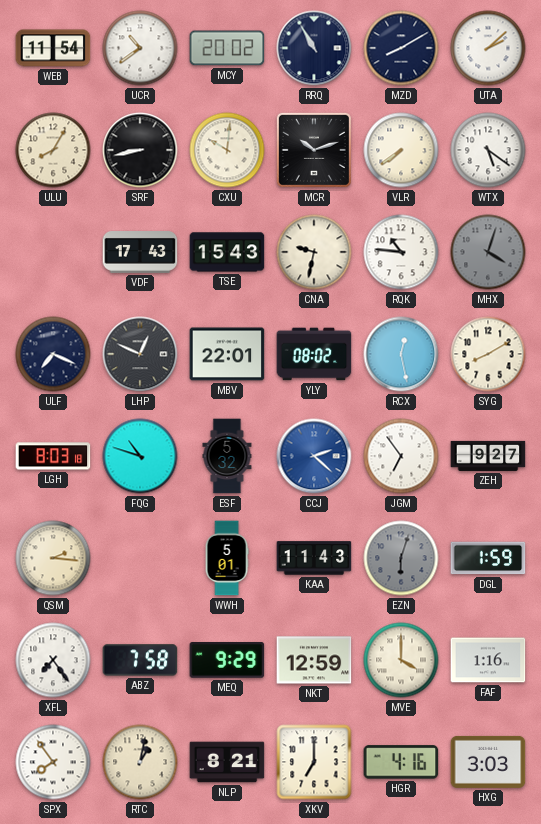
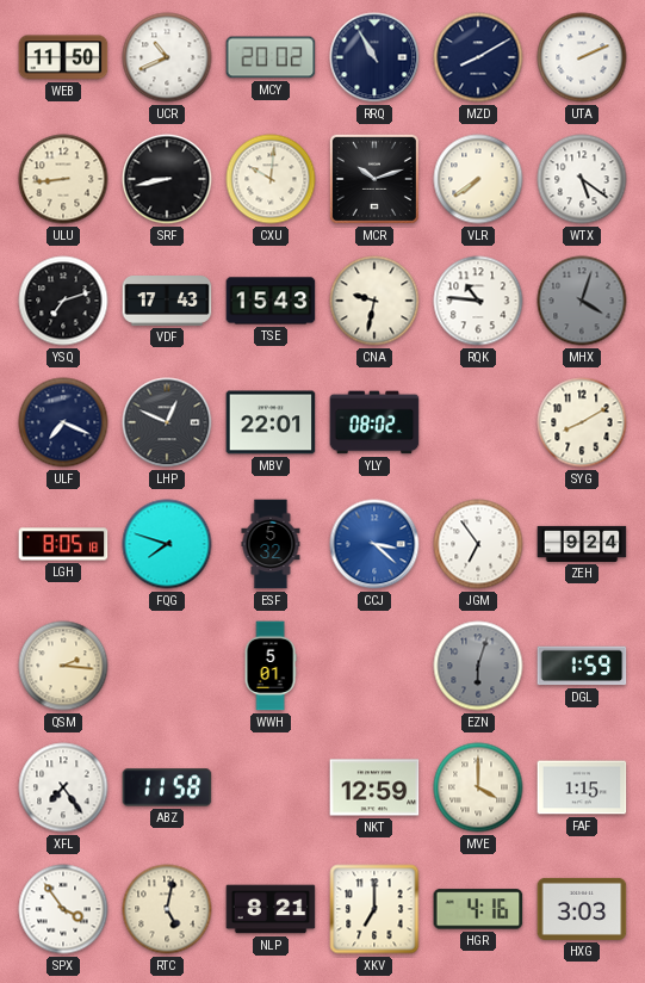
WEB: 11:54 -> 11:50
UCR: 10:39 -> 10:41
UTA: 2:08 -> 2:11
ULU: 8:05 -> 8:44
YSQ: none -> 7:12
RCX: 12:28 -> none
LGH: 8:03 -> 8:05
FQG: 10:48 -> 7:48
CCJ: 2:22 -> 3:22
ZEH: 9:27 -> 9:24
KAA: 11:43 -> none
ABZ: 7:58 -> 11:58
MEQ: 9:29 -> none
FAF: 1:16 -> 1:15
SPX: 7:54 -> 3:54
RTC: 1:02 -> 5:02
